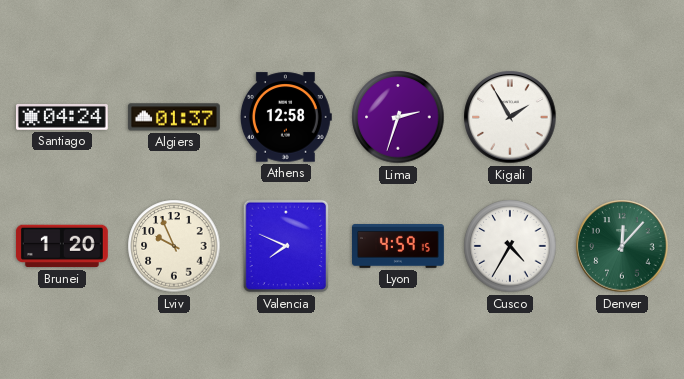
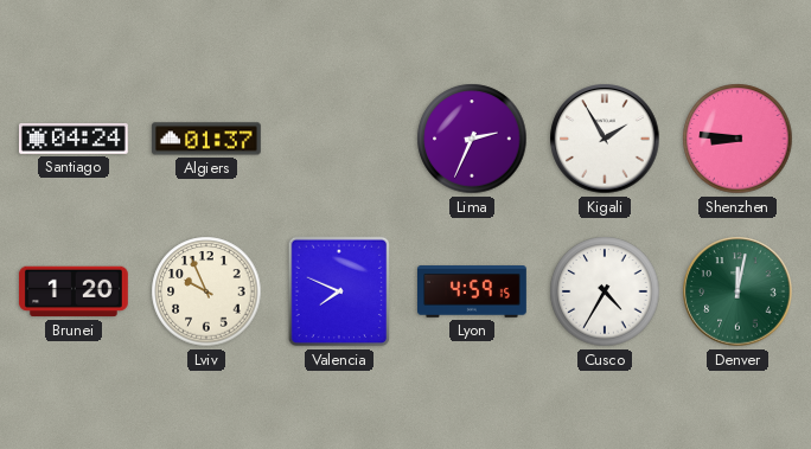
Athens: 12:58 -> none
Lima: 2:33 -> 2:34
Shenzhen: none -> 8:46
Denver: 12:07 -> 12:02
